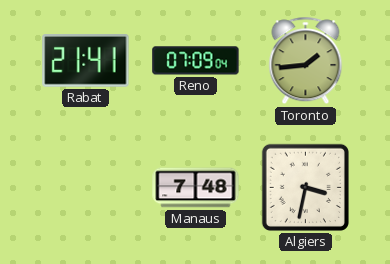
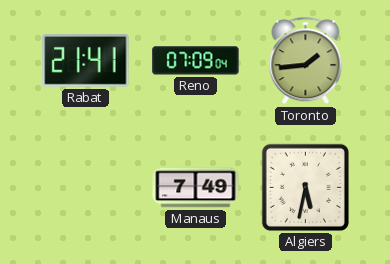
Manaus: 7:48 -> 7:49
Algiers: 3:32 -> 5:32
